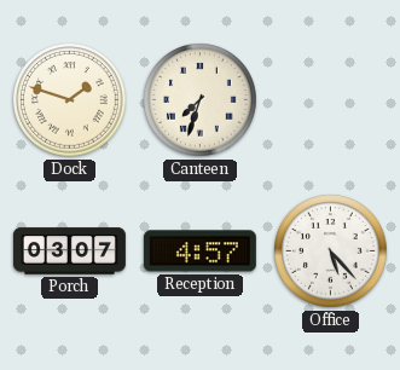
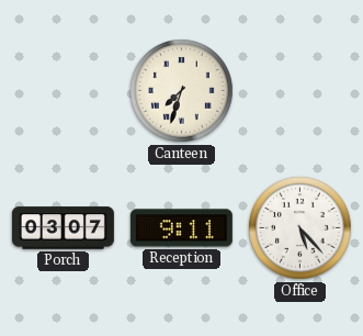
Dock: 1:48 -> none
Reception: 4:57 -> 9:11
